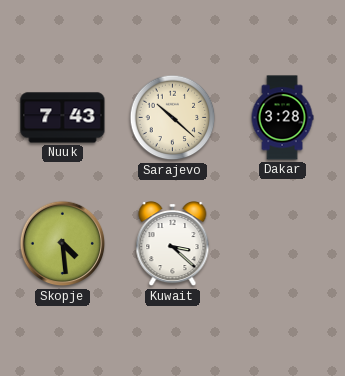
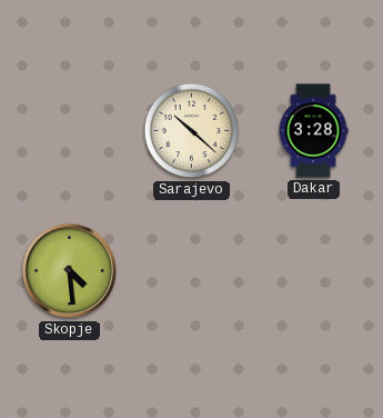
Nuuk: 7:43 -> none
Kuwait: 3:22 -> none
